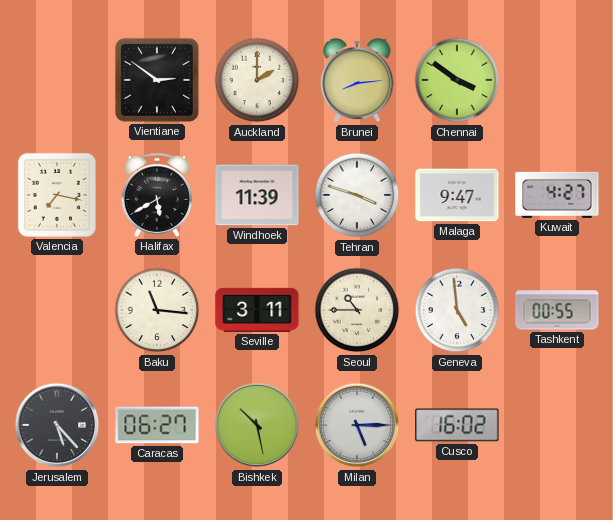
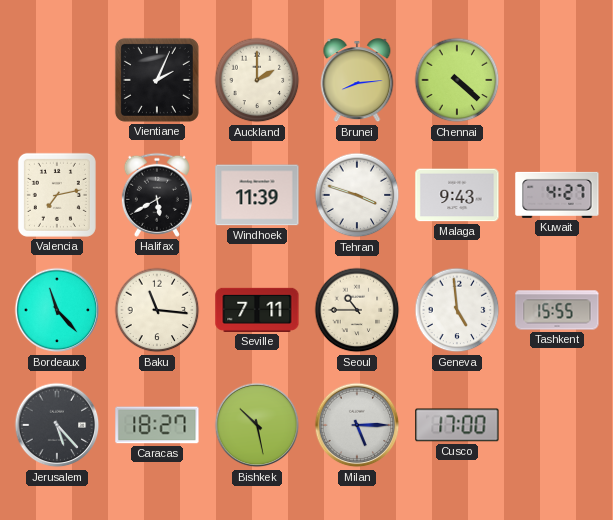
Vientiane: 2:51 -> 2:04
Chennai: 3:51 -> 4:22
Valencia: 7:17 -> 7:13
Malaga: 9:47 -> 9:43
Bordeaux: none -> 11:23
Seville: 3:11 -> 7:11
Tashkent: 00:55 -> 15:55
Caracas: 06:27 -> 18:27
Cusco: 16:02 -> 17:00
